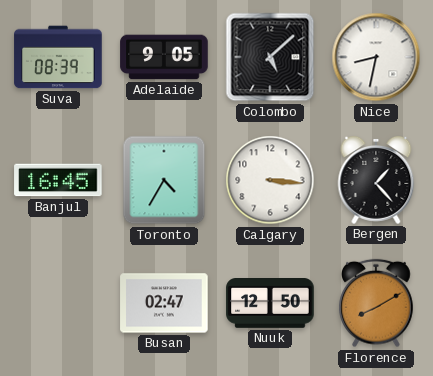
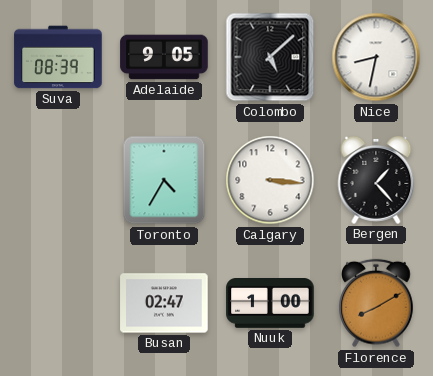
Banjul: 16:45 -> none
Nuuk: 12:50 -> 1:00
